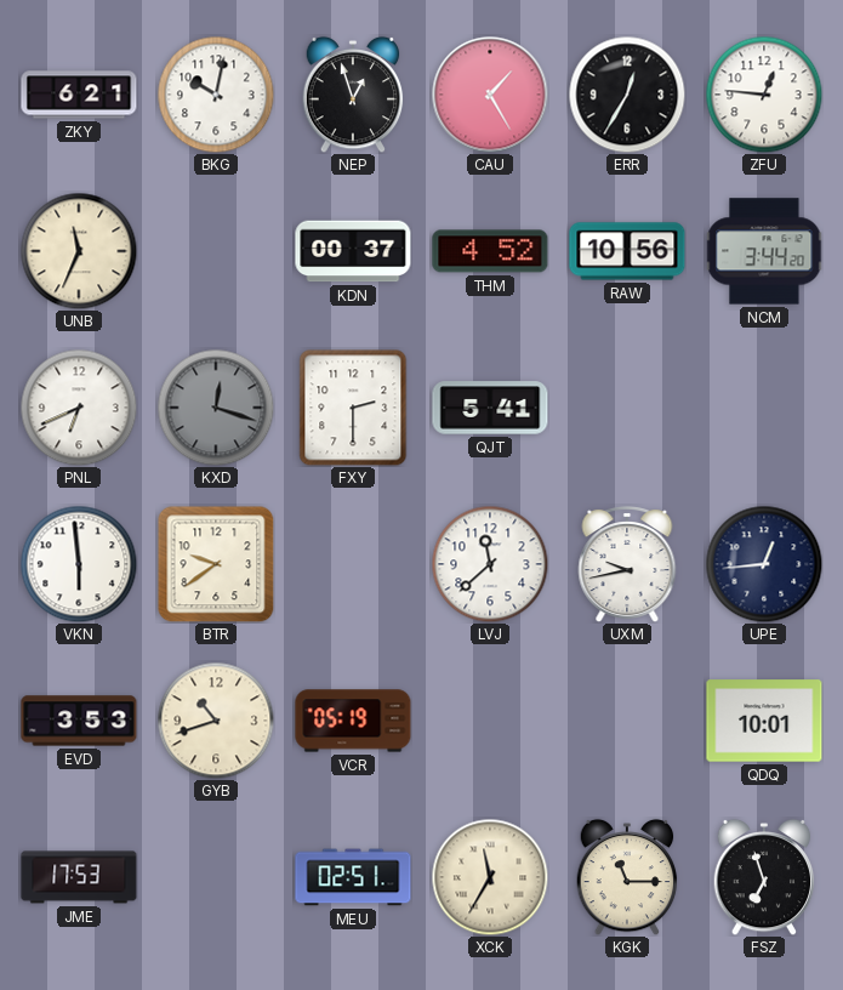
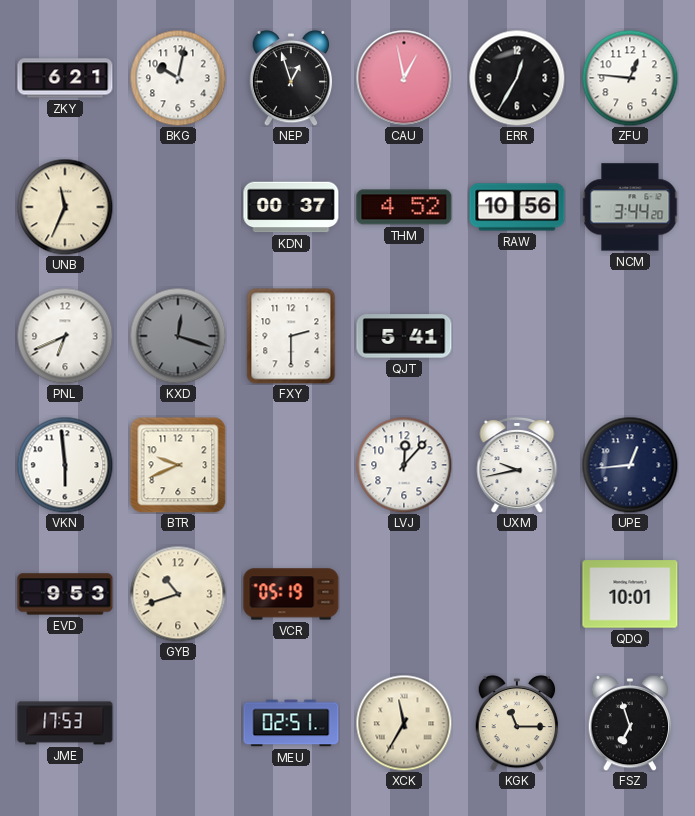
CAU: 1:25 -> 12:58
BTR: 9:39 -> 9:41
LVJ: 11:38 -> 12:07
EVD: 3:53 -> 9:53
